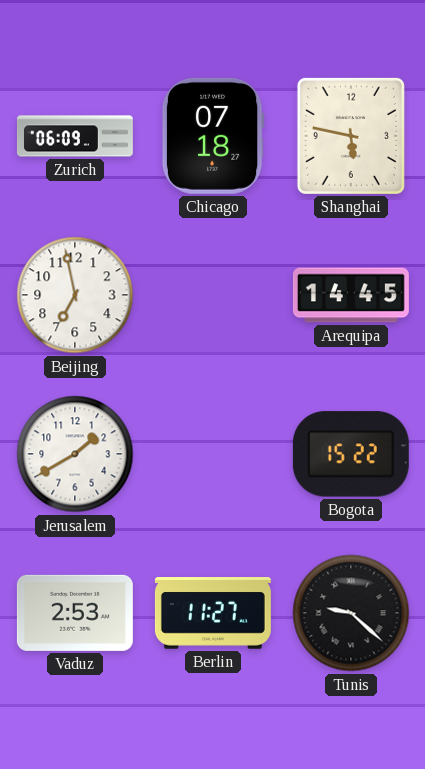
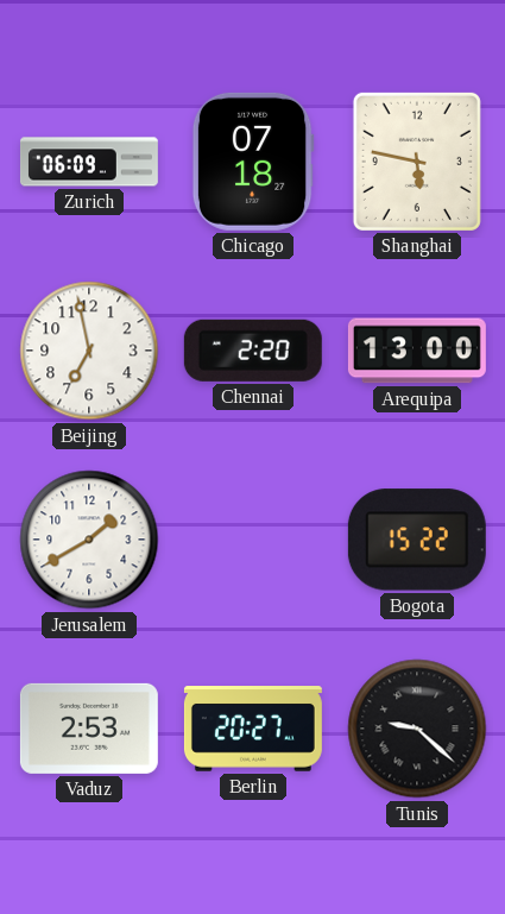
Chennai: none -> 2:20
Arequipa: 14:45 -> 13:00
Berlin: 11:27 -> 20:27
